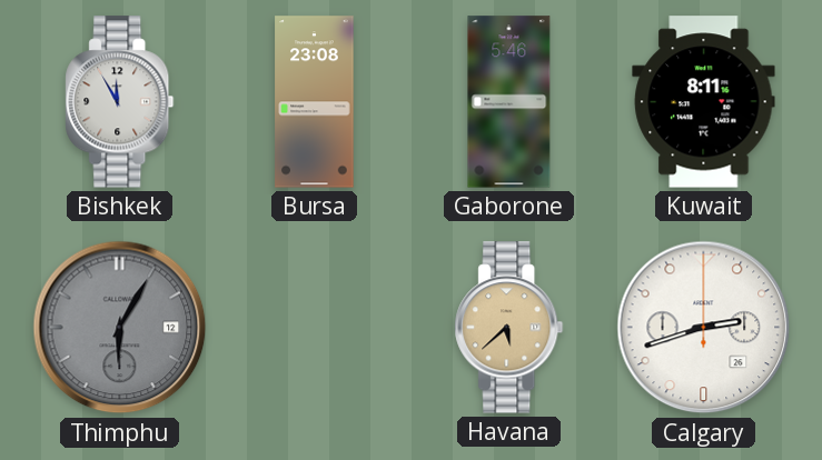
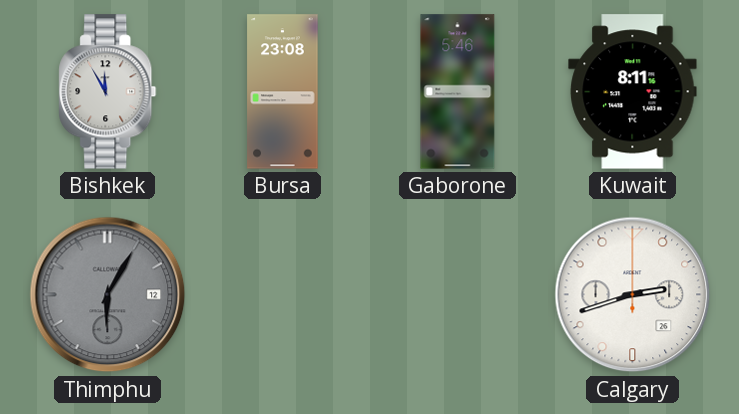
Havana: 5:38 -> none
